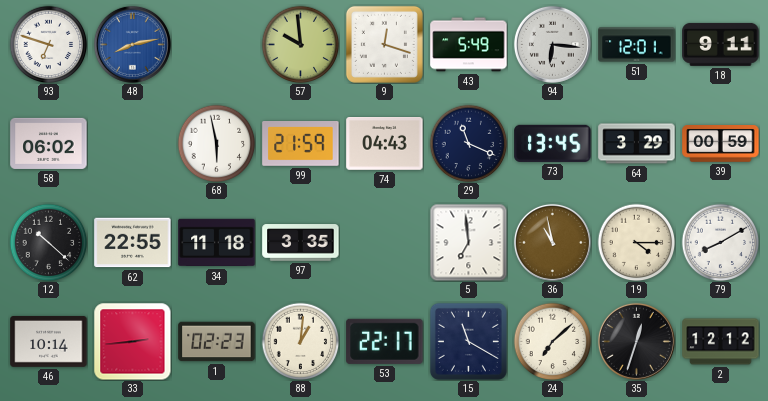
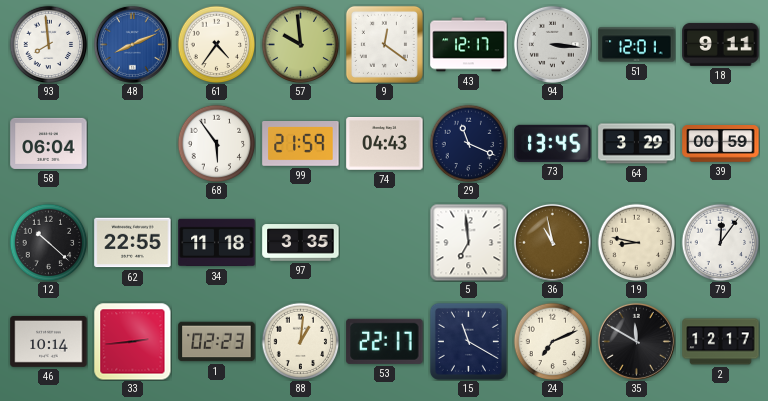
93: 6:48 -> 7:59
48: 8:13 -> 8:11
61: none -> 4:36
9: 12:18 -> 12:21
43: 5:49 -> 12:17
94: 6:16 -> 3:16
58: 06:02 -> 06:04
68: 5:58 -> 5:54
19: 4:15 -> 8:47
79: 8:10 -> 12:06
24: 7:08 -> 7:11
35: 12:33 -> 11:50
2: 12:12 -> 12:17
